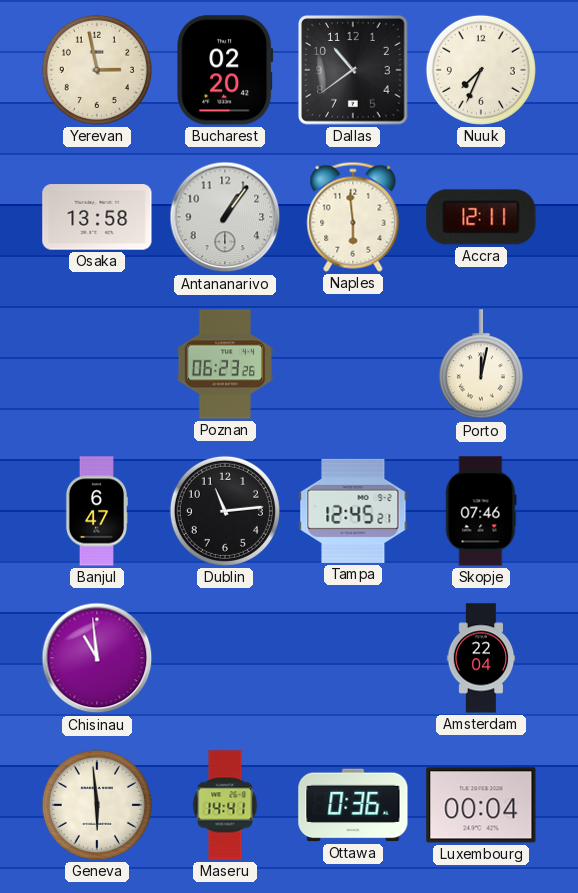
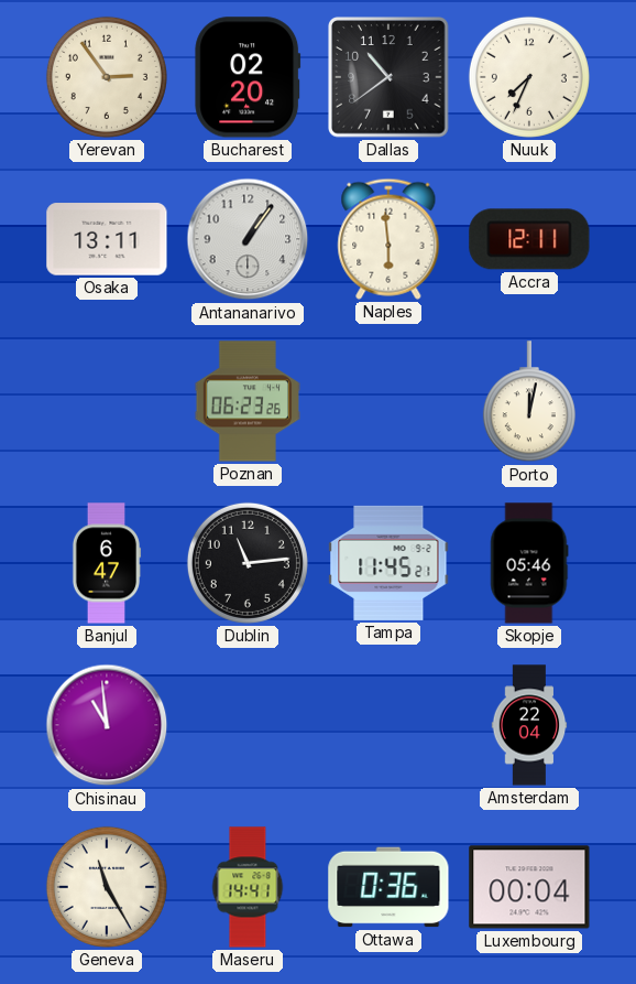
Yerevan: 2:58 -> 2:54
Osaka: 13:58 -> 13:11
Tampa: 12:45 -> 11:45
Skopje: 07:46 -> 05:46
Geneva: 5:59 -> 11:25
